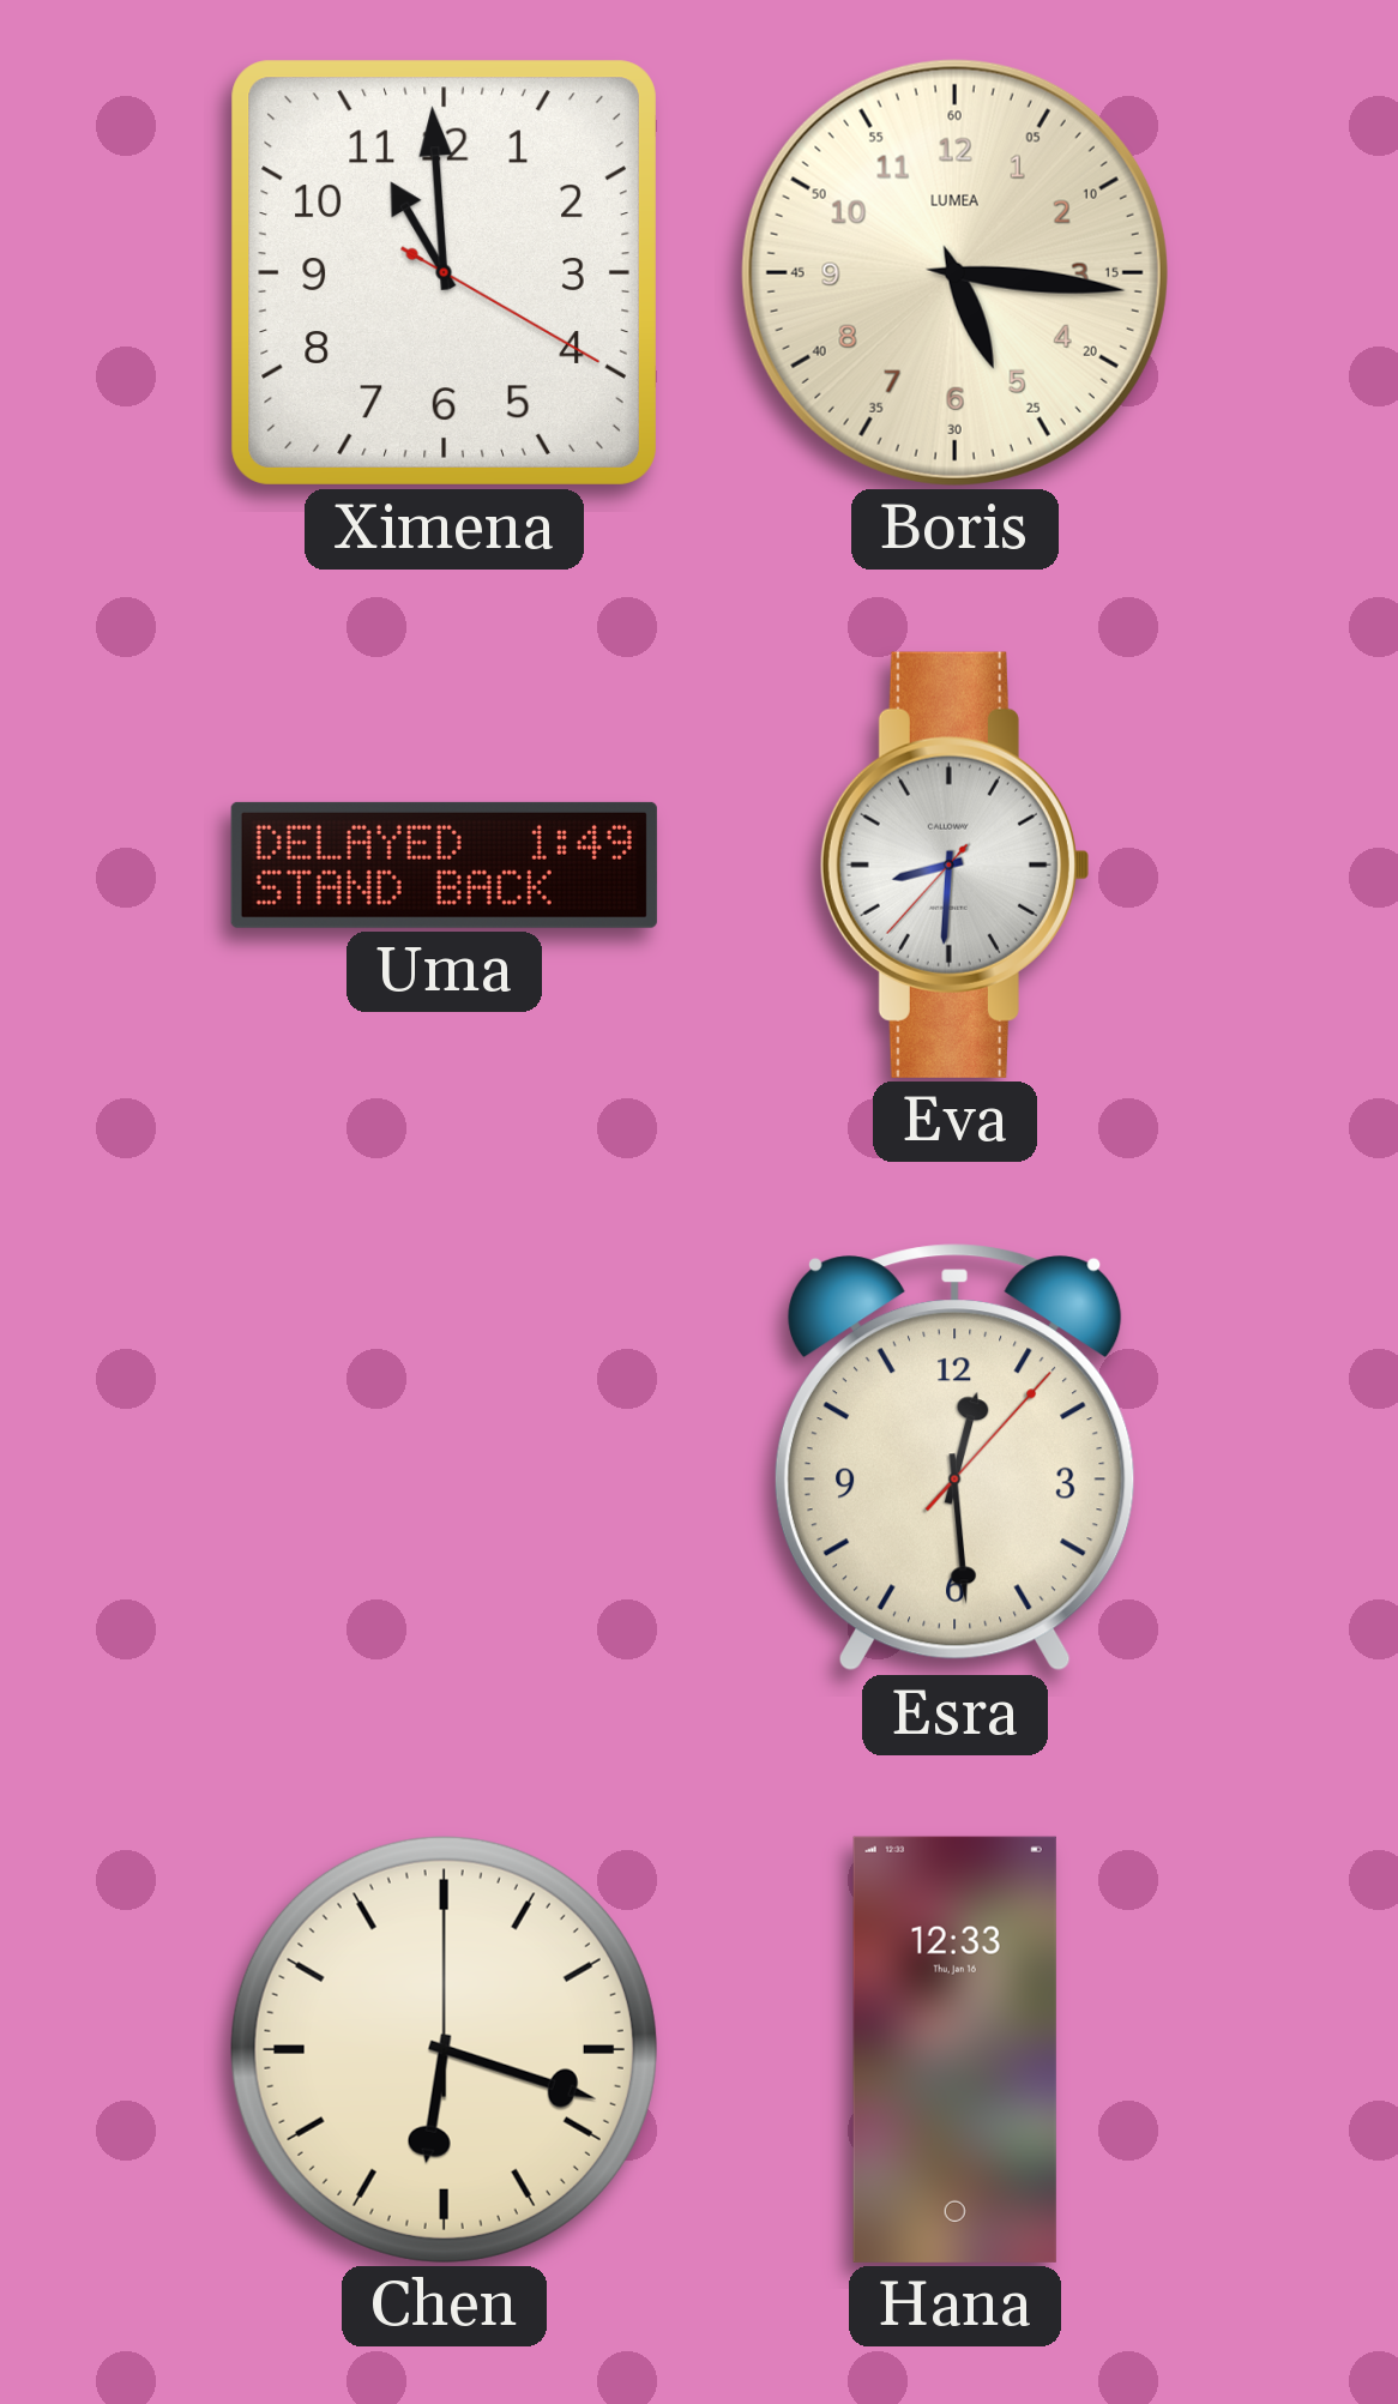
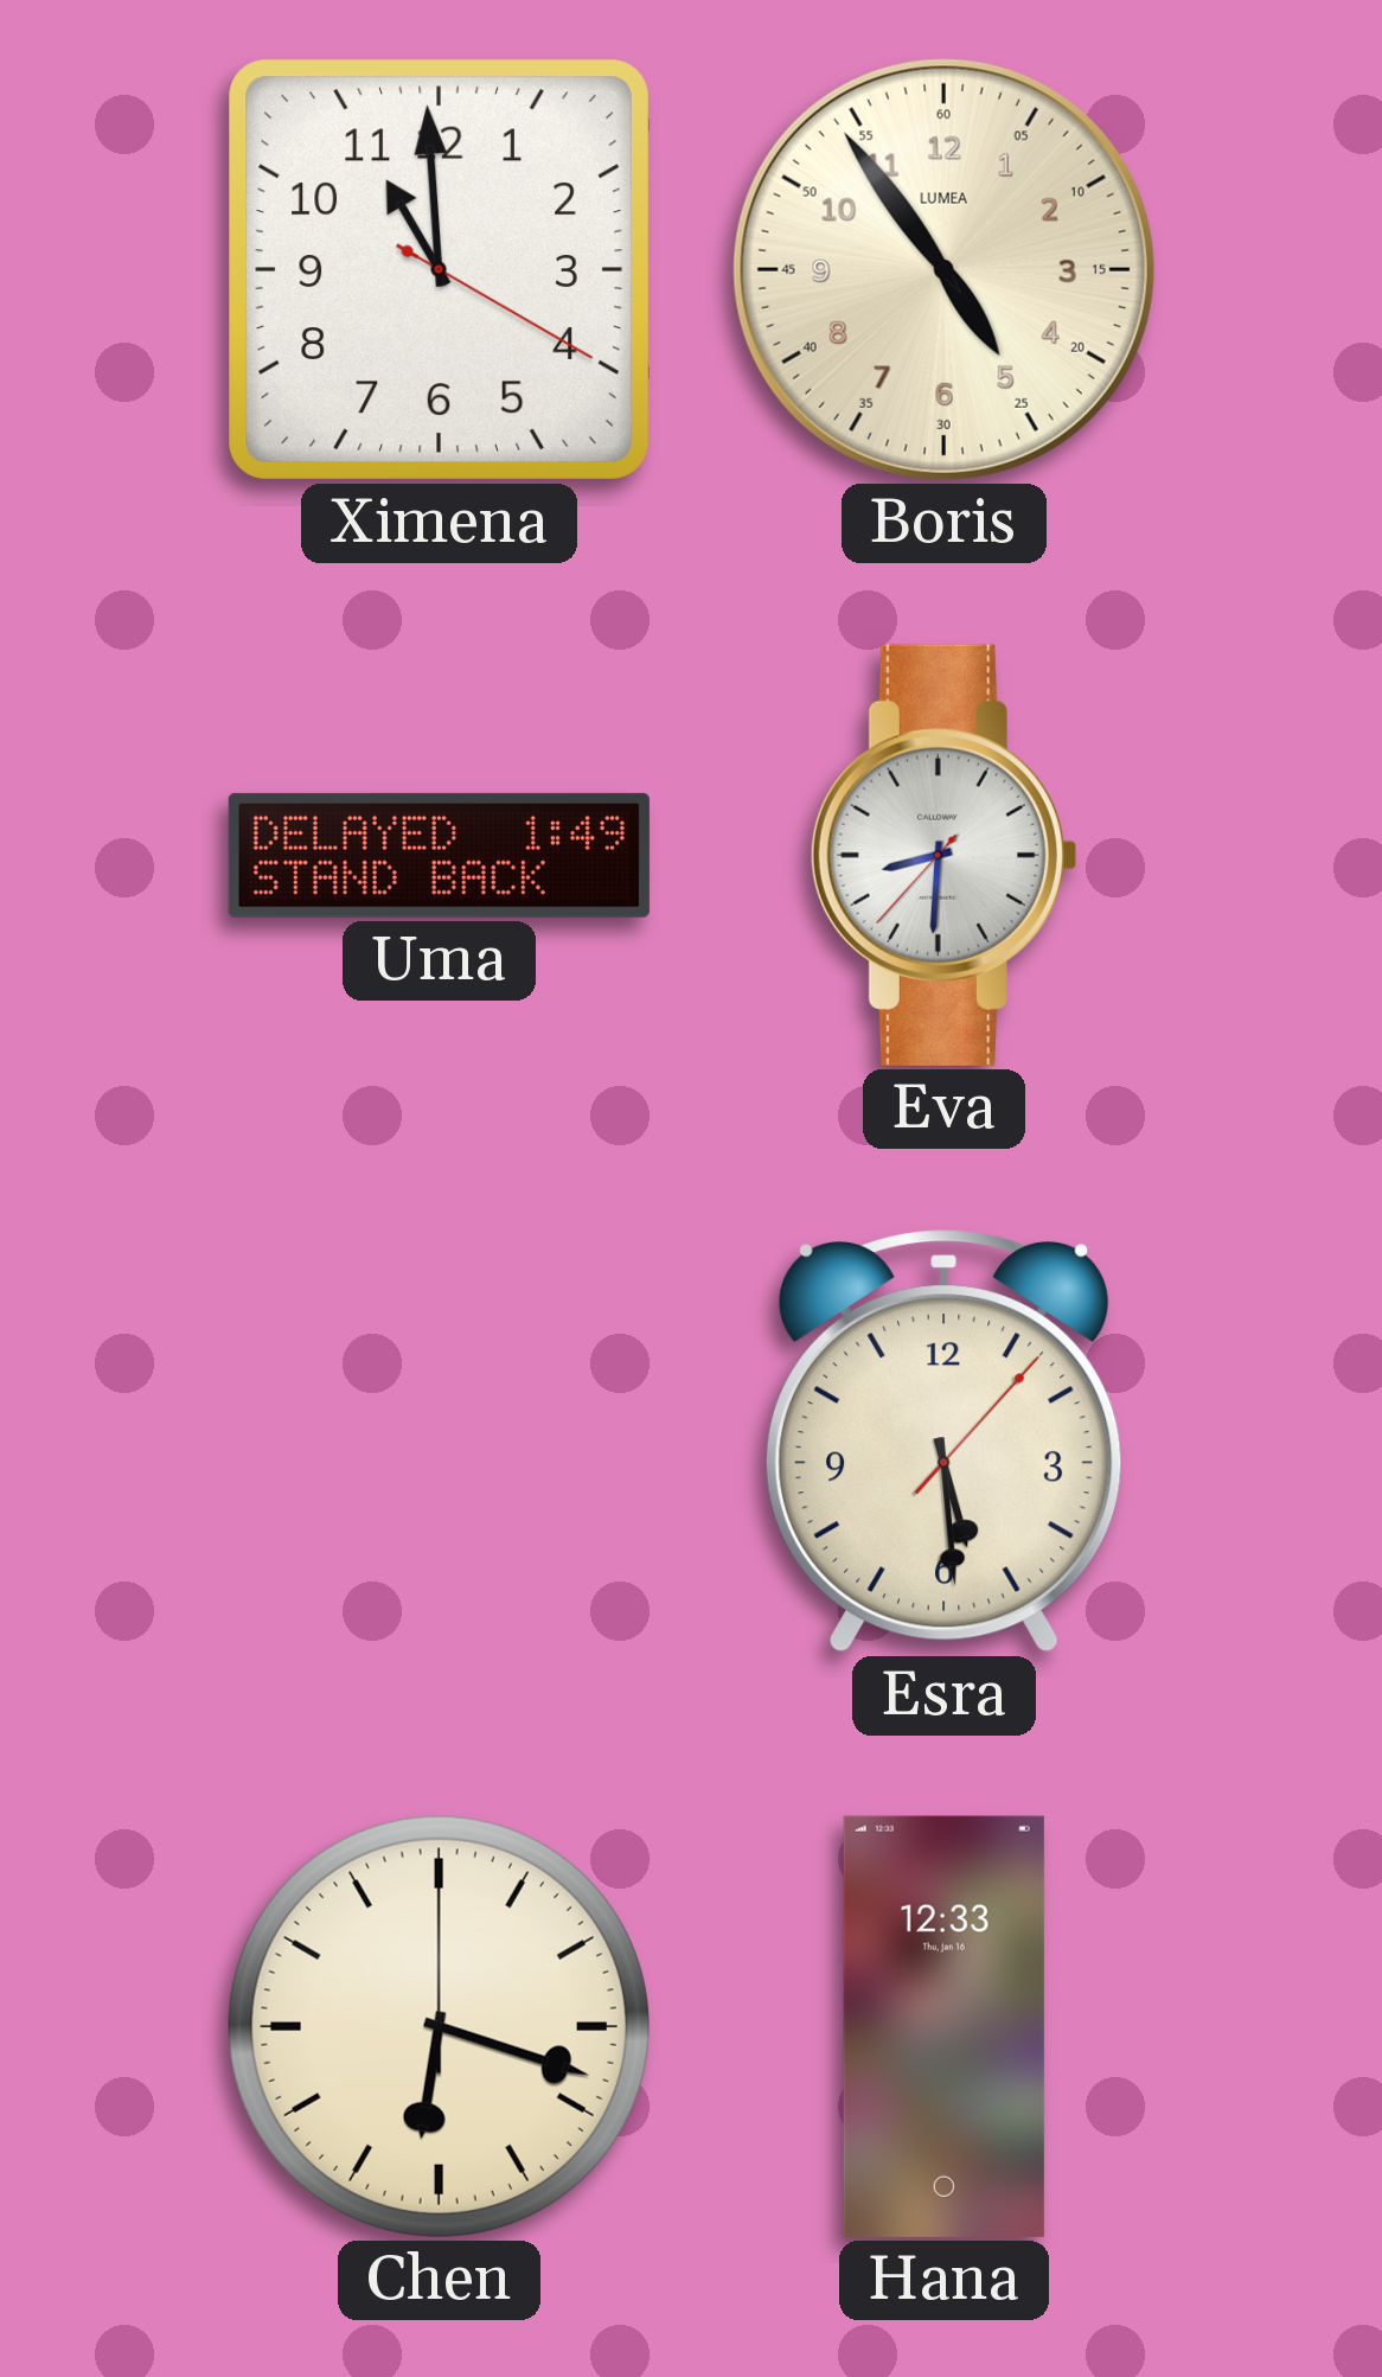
Boris: 5:16 -> 4:54
Esra: 12:29 -> 5:29
